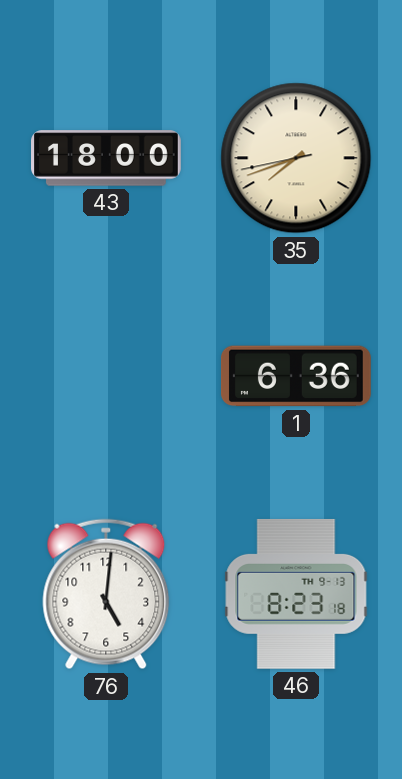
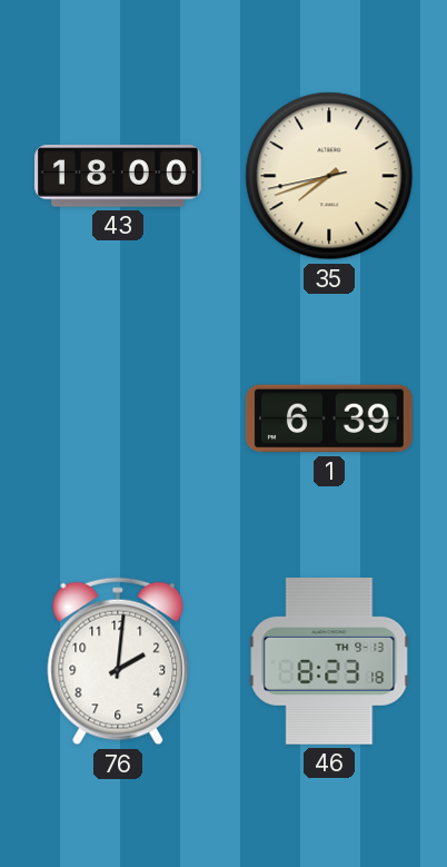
1: 6:36 -> 6:39
76: 5:01 -> 2:01
